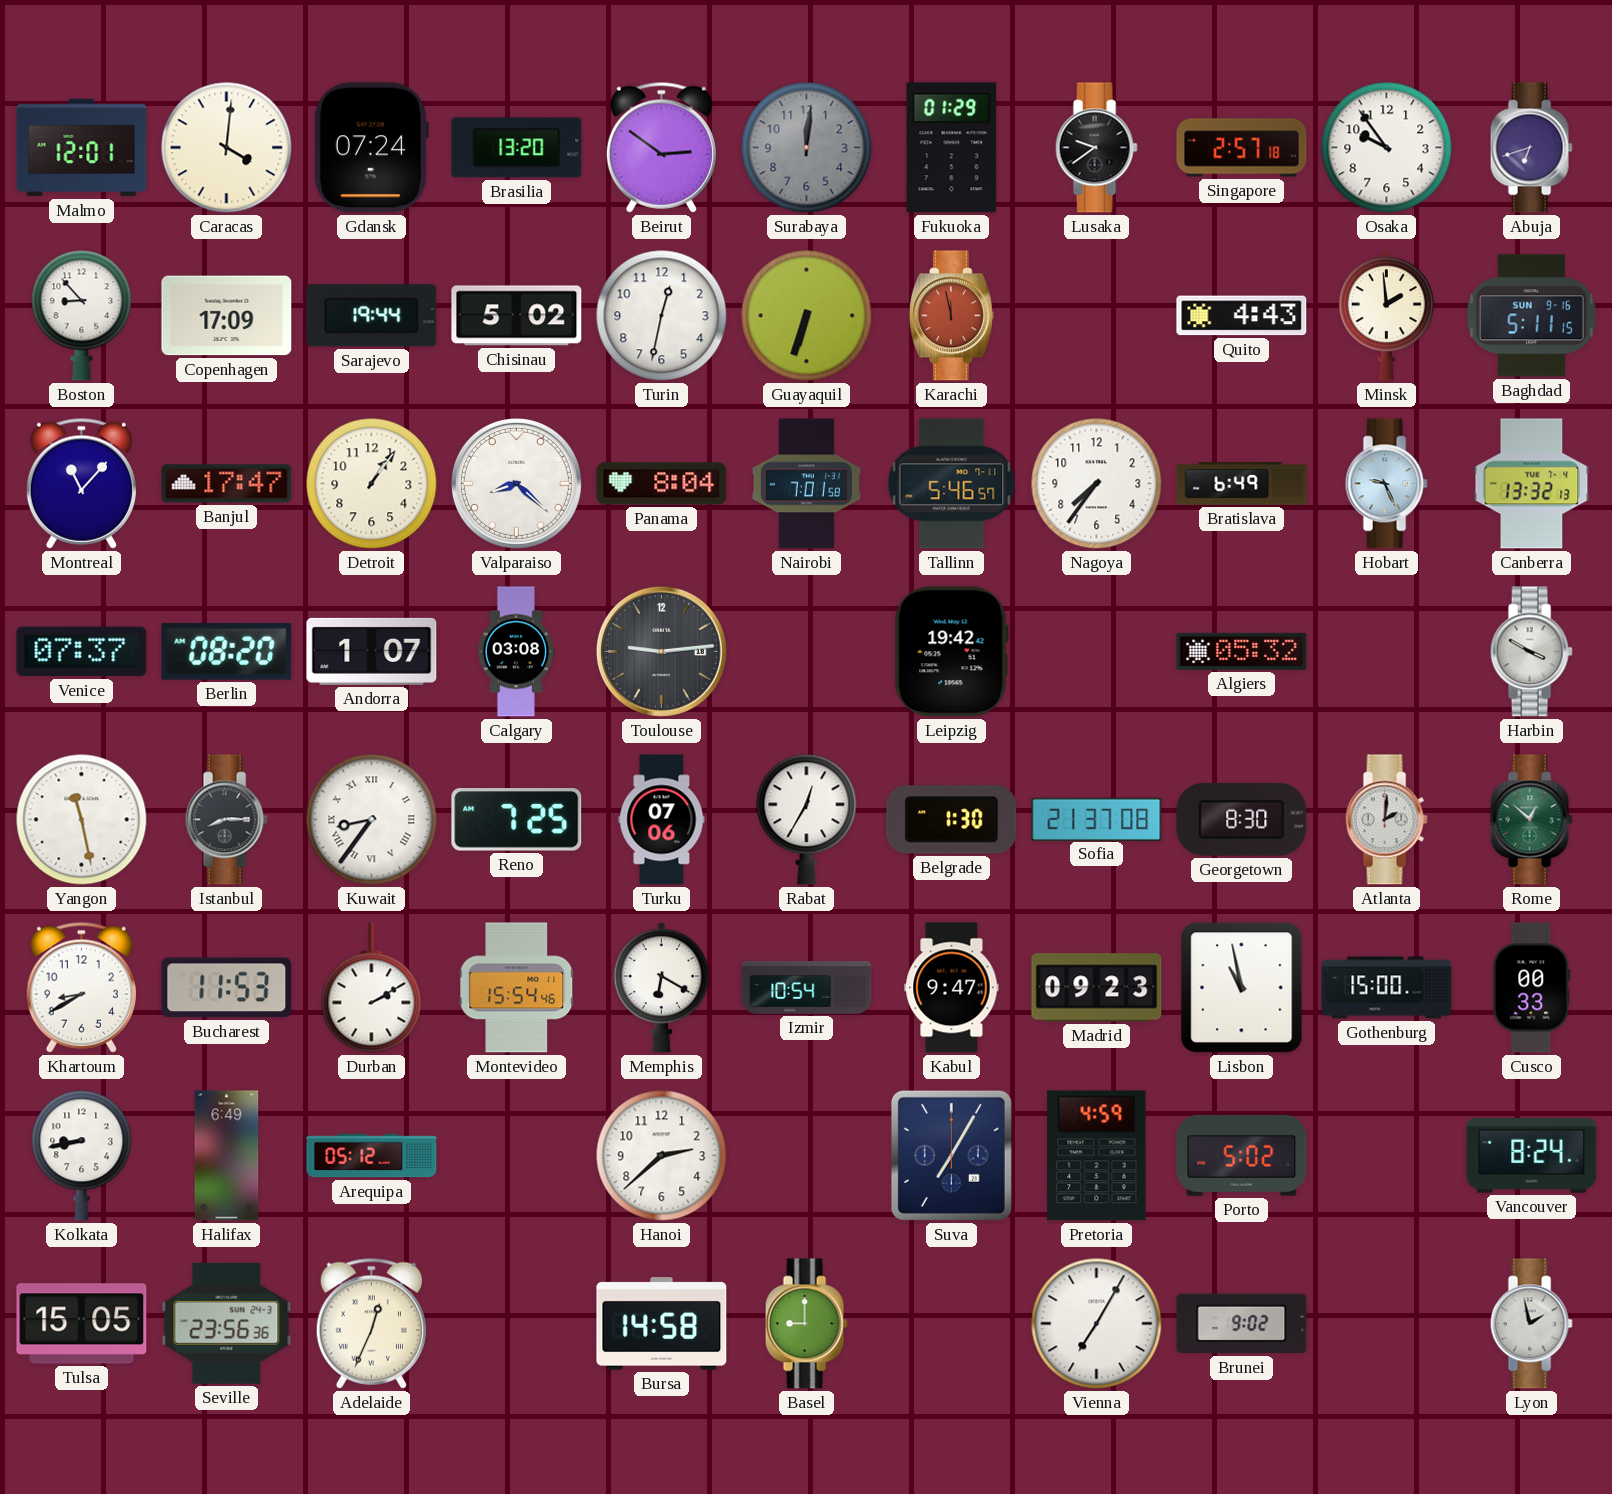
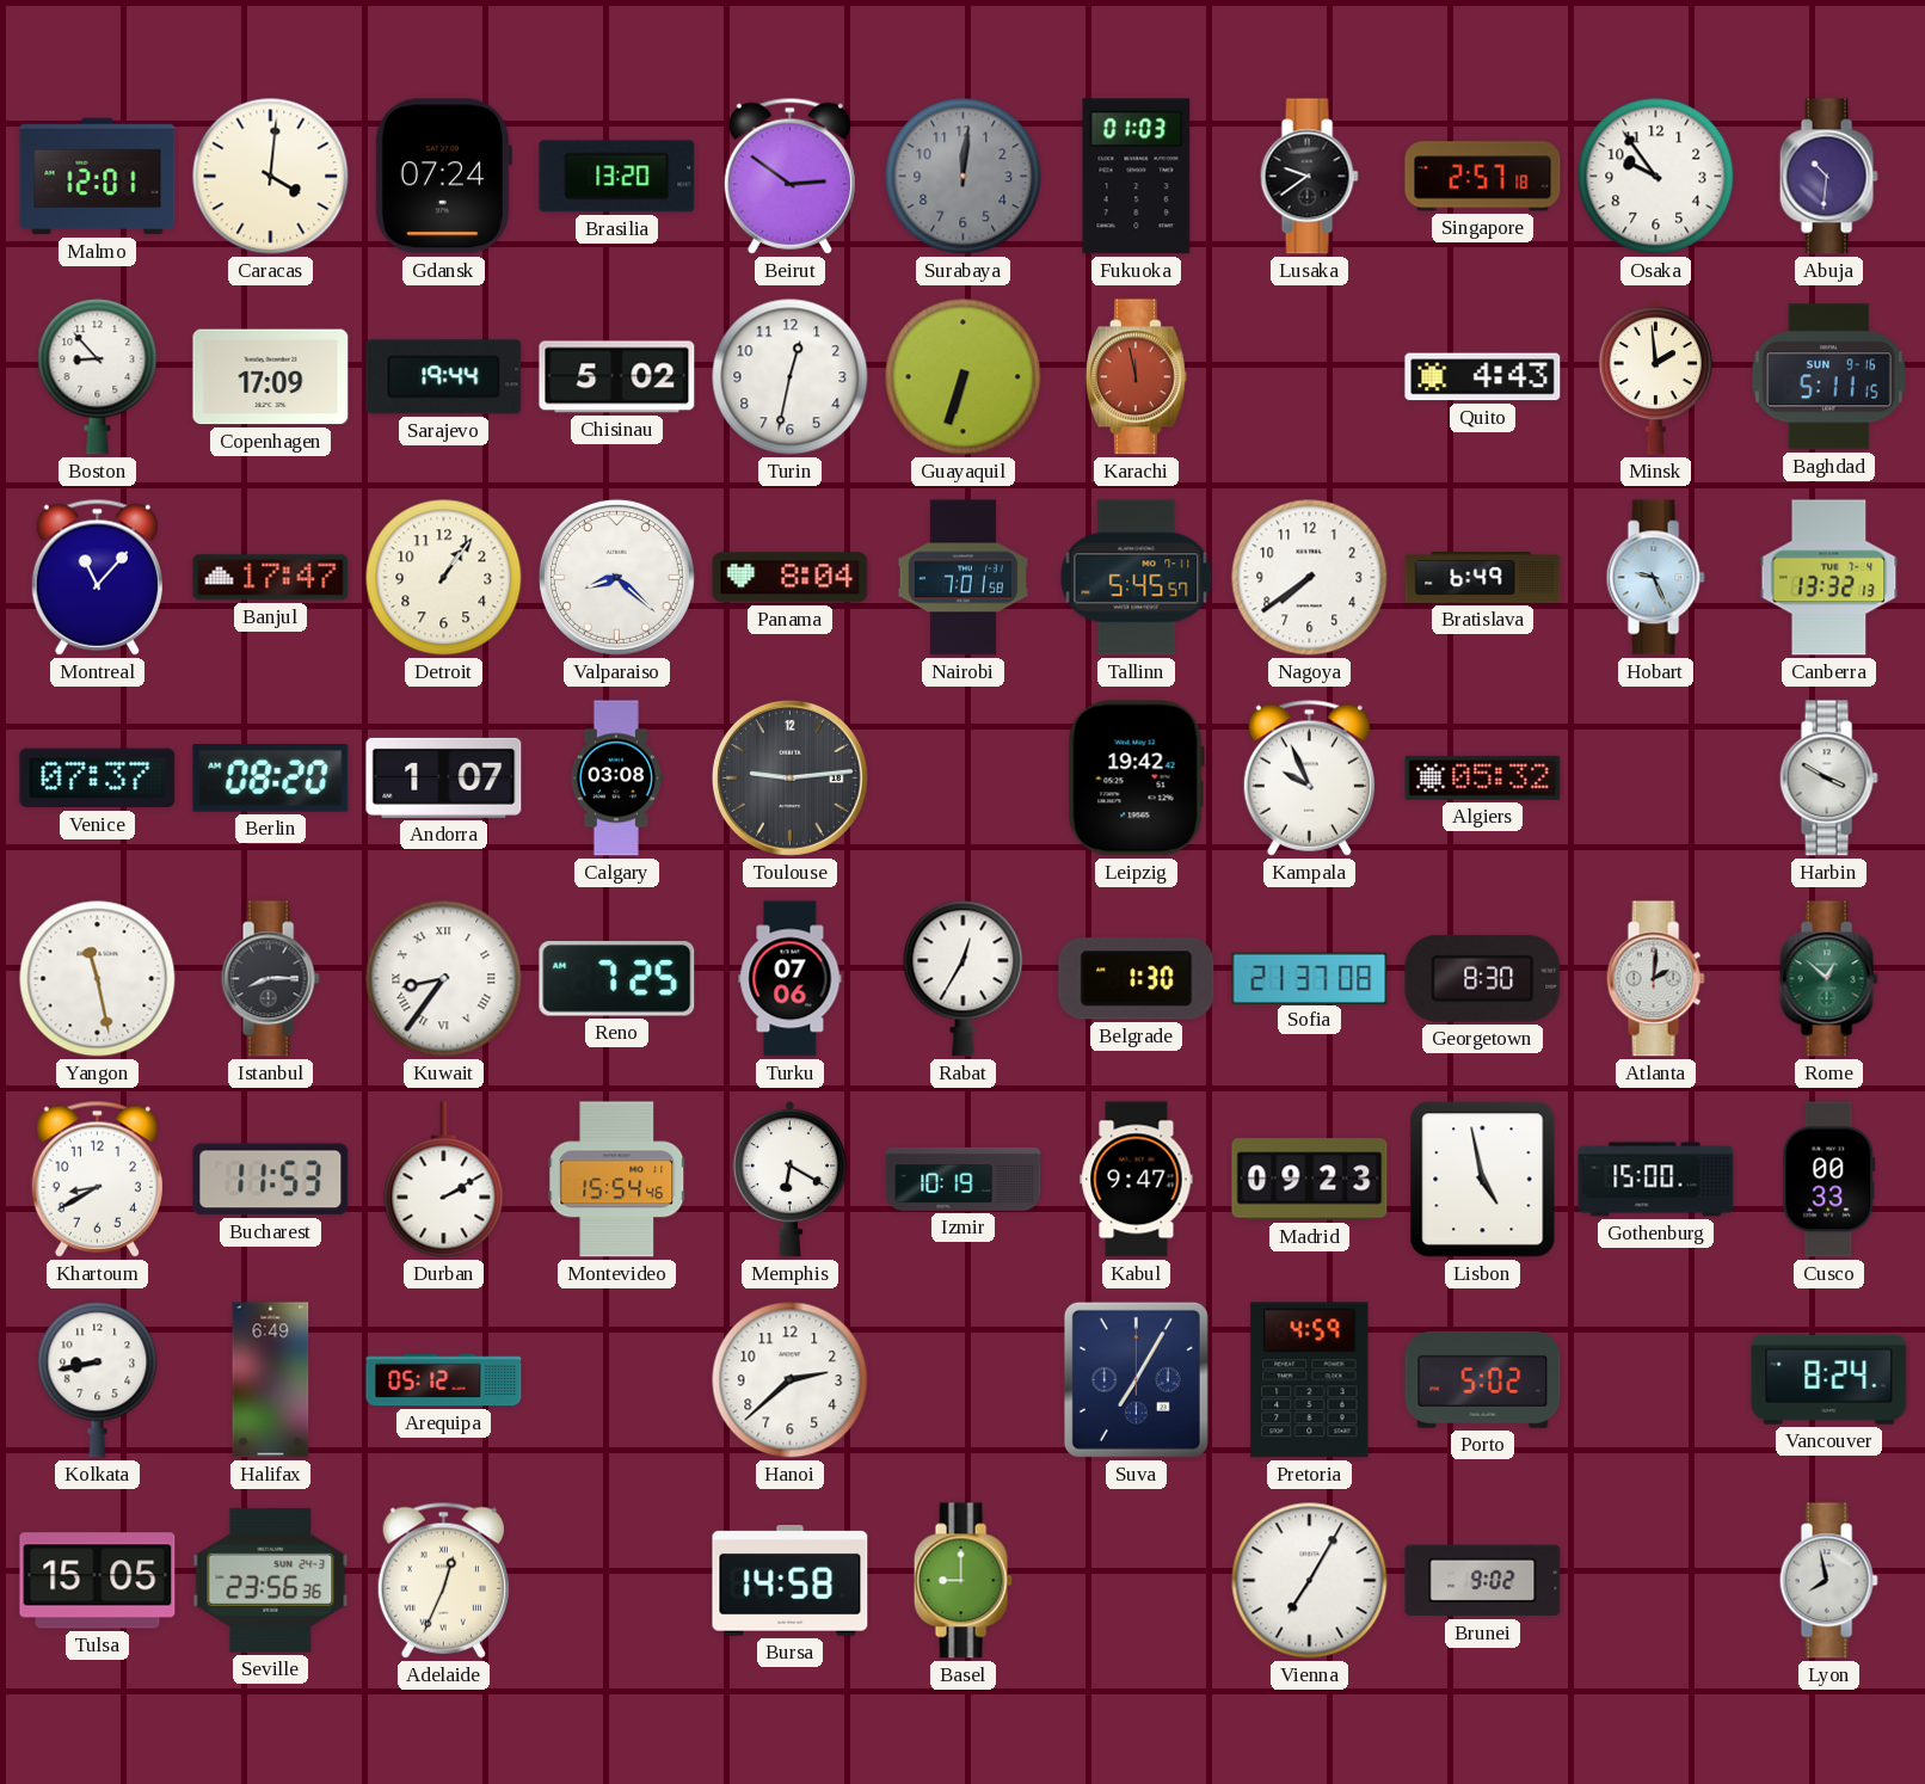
Fukuoka: 01:29 -> 01:03
Abuja: 6:42 -> 10:31
Tallinn: 5:46 -> 5:45
Nagoya: 7:36 -> 7:39
Kampala: none -> 9:56
Izmir: 10:54 -> 10:19
Lisbon: 10:58 -> 4:58
Lyon: 1:58 -> 7:58
